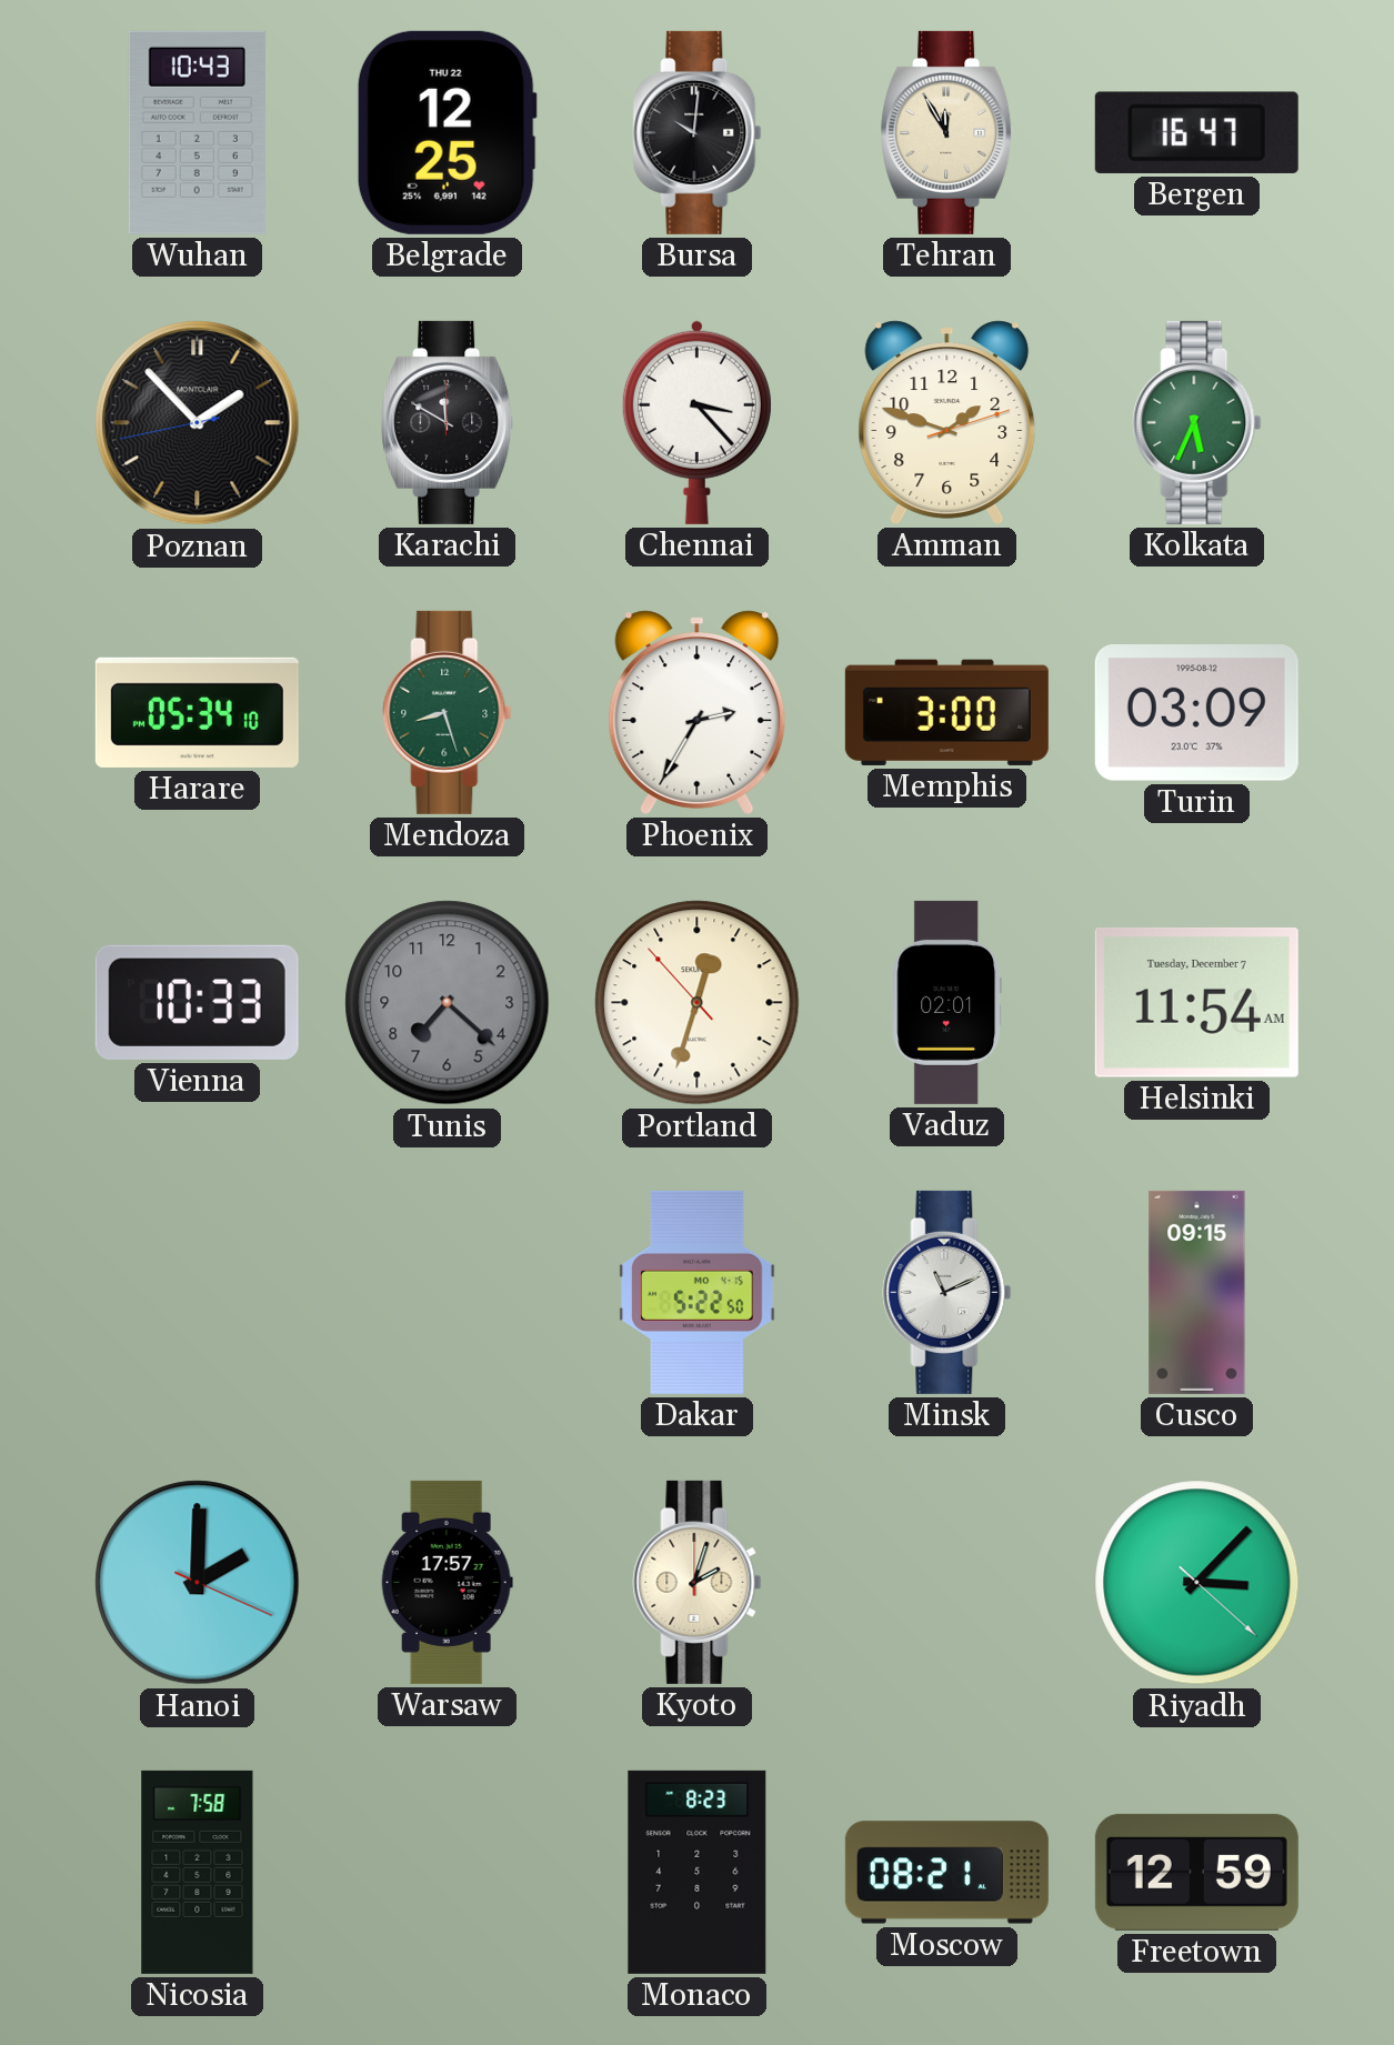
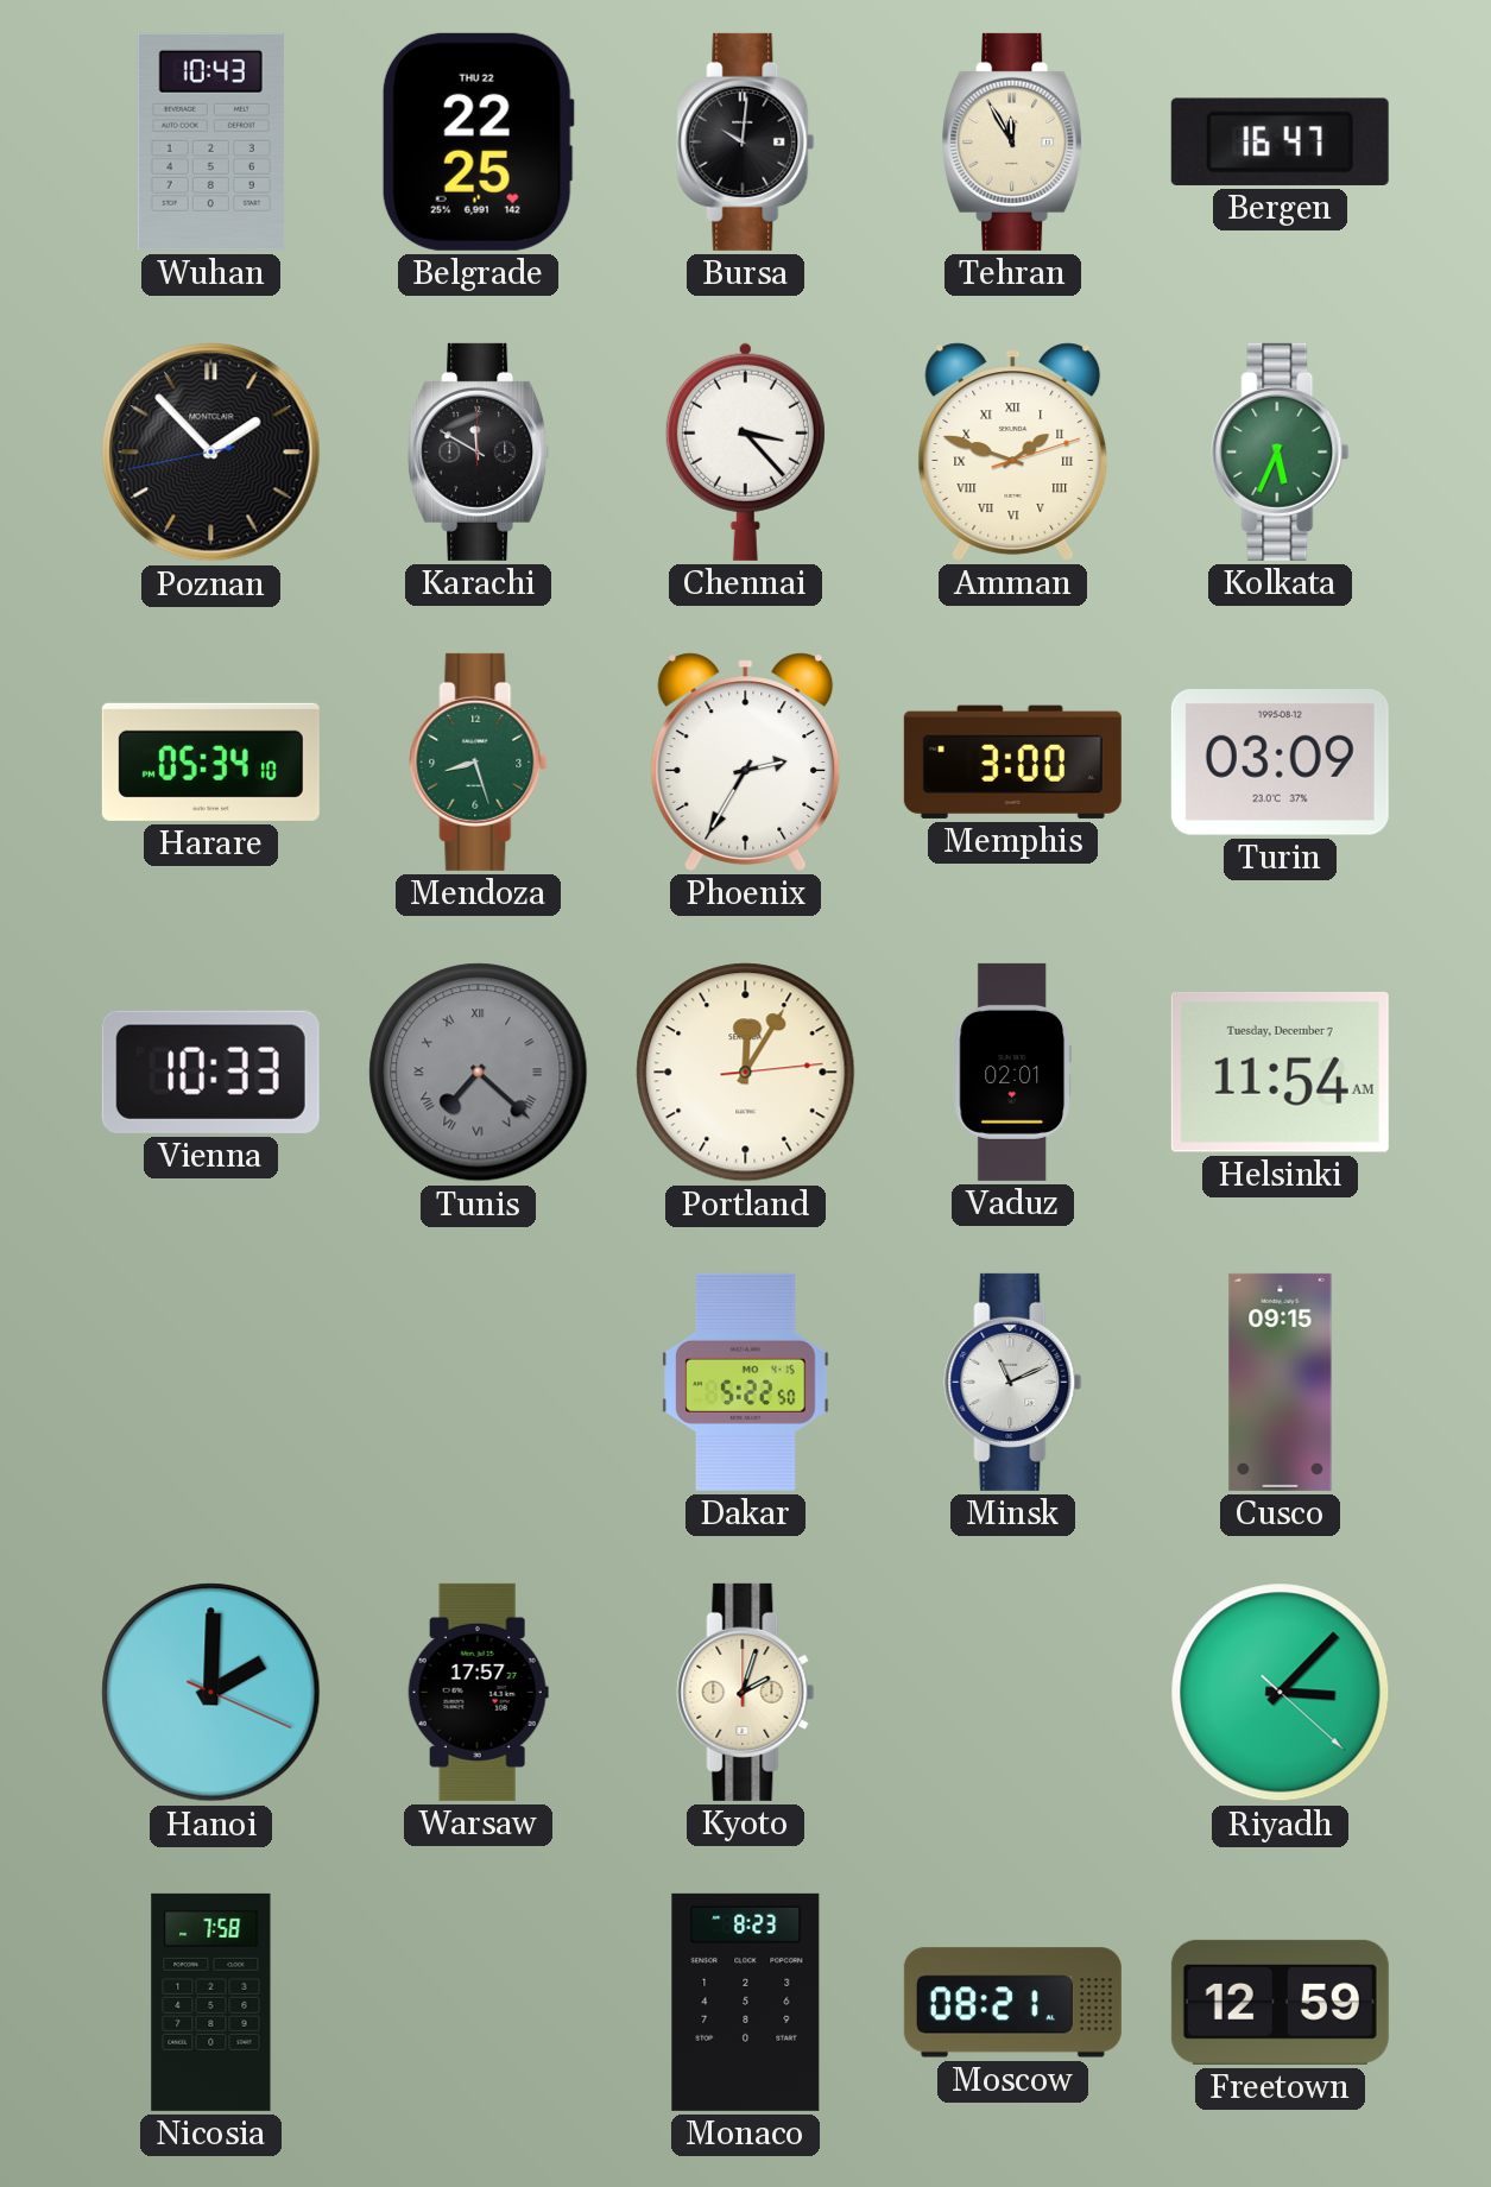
Belgrade: 12:25 -> 22:25
Amman numerals: Arabic -> Roman
Tunis numerals: Arabic -> Roman
Portland: 12:32 -> 12:05
